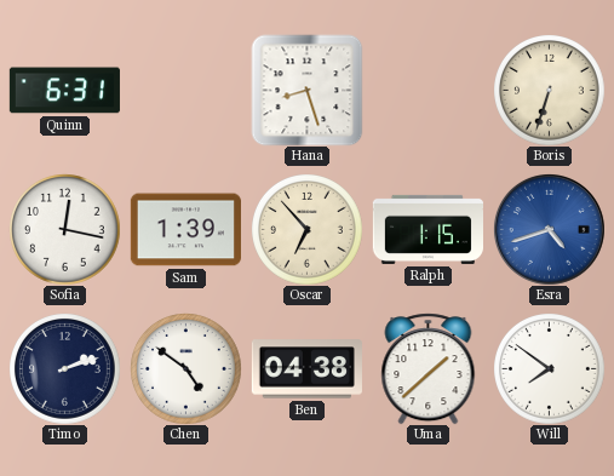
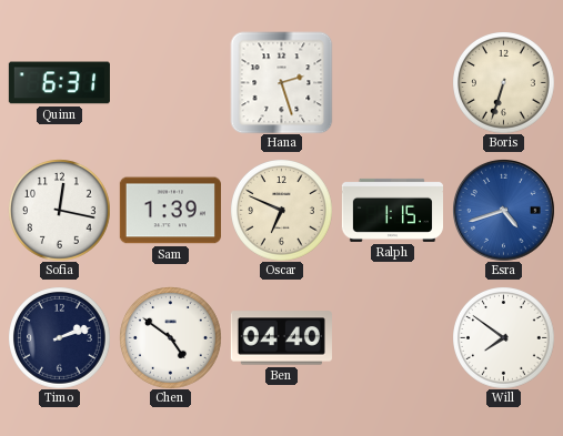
Hana: 8:27 -> 2:27
Oscar: 6:53 -> 6:49
Ben: 04:38 -> 04:40
Uma: 1:38 -> none
